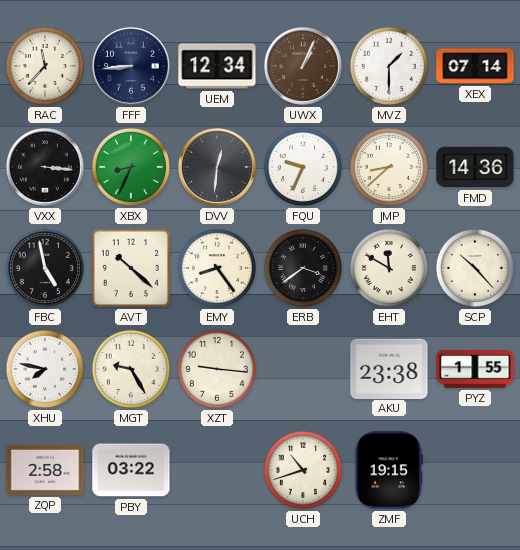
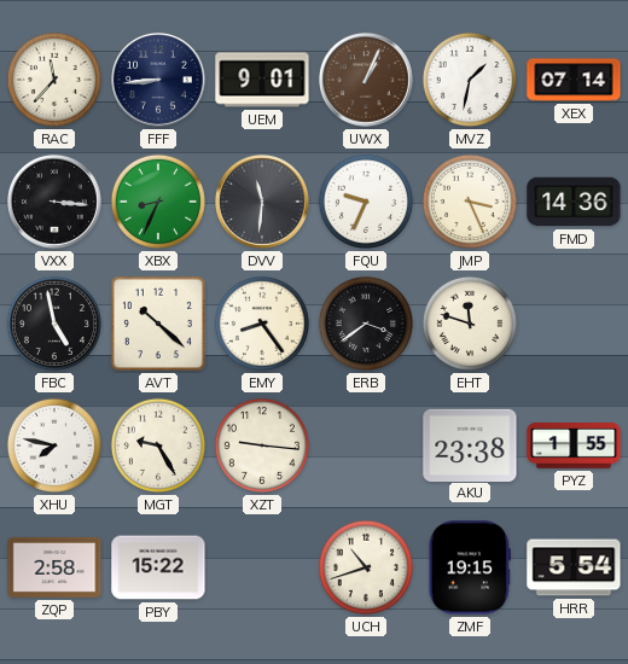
UEM: 12:34 -> 9:01
MVZ: 1:30 -> 1:32
DVV: 12:31 -> 11:31
JMP: 8:38 -> 3:26
EHT: 11:50 -> 11:48
SCP: 10:23 -> none
PBY: 03:22 -> 15:22
HRR: none -> 5:54
